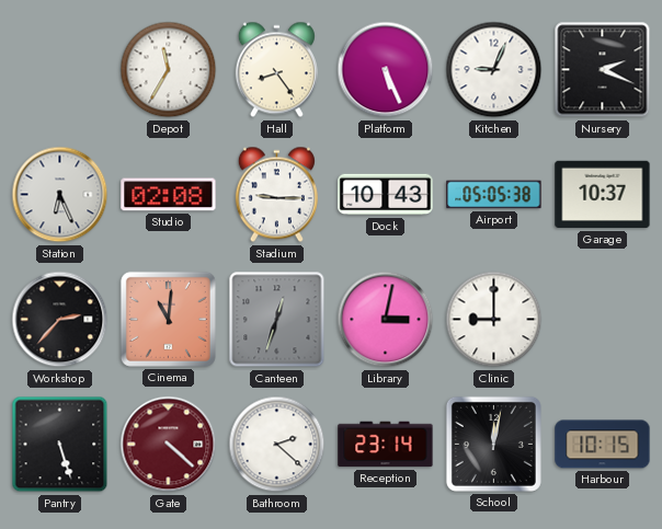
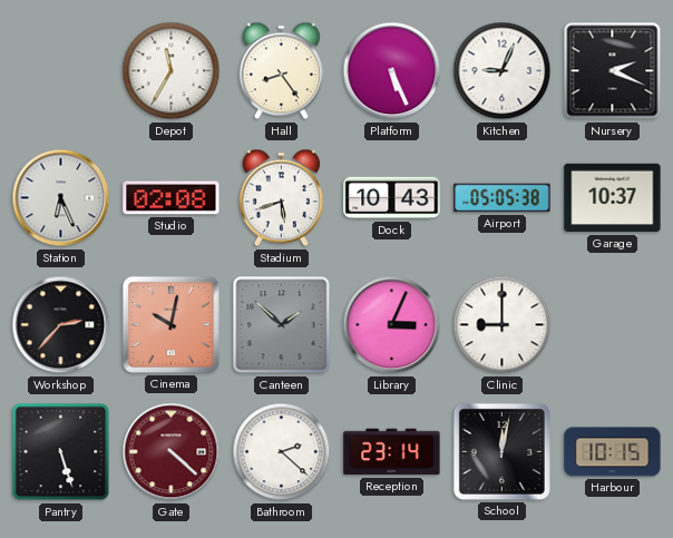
Stadium: 9:15 -> 5:42
Cinema: 11:01 -> 10:02
Canteen: 12:33 -> 1:52
Library: 3:02 -> 3:04
